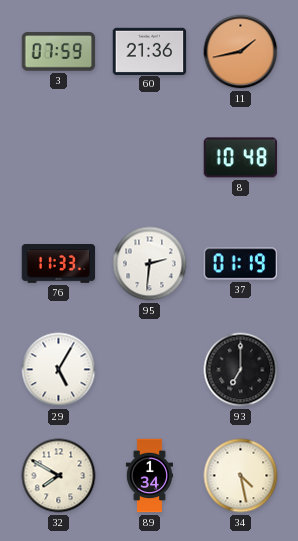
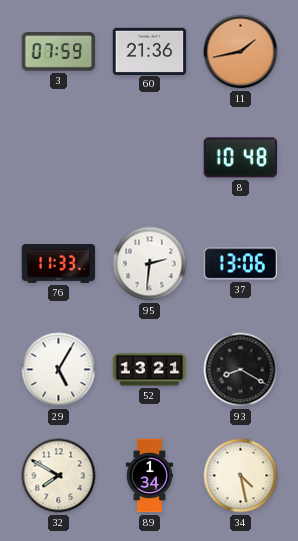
37: 01:19 -> 13:06
52: none -> 13:21
93: 7:00 -> 8:20
